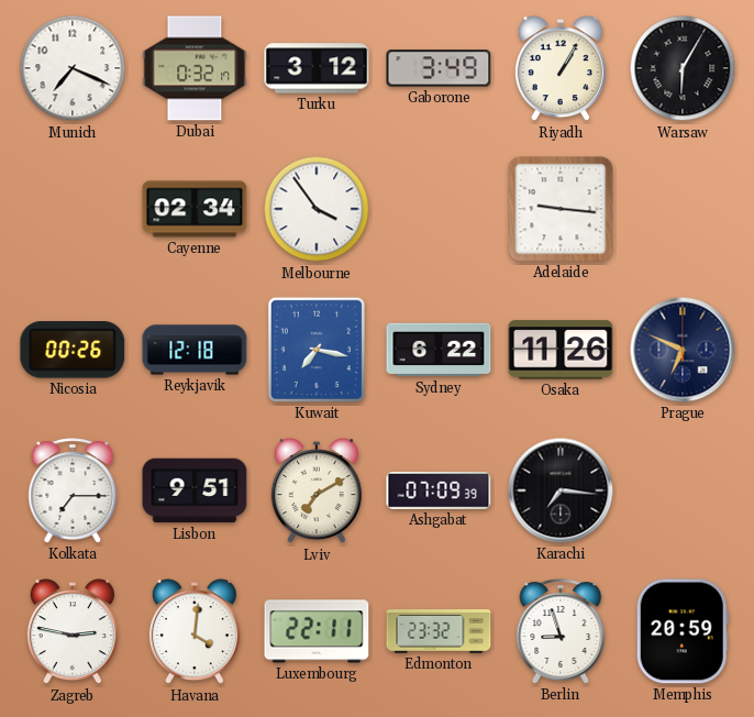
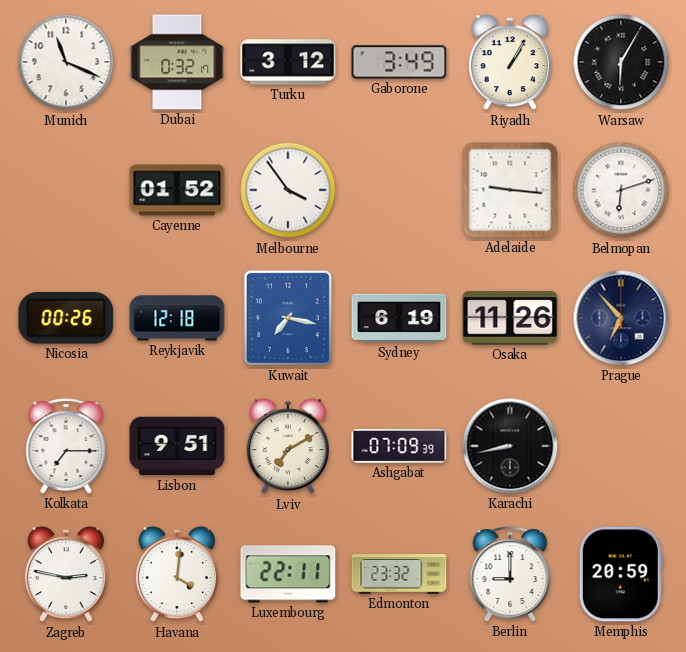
Munich: 7:19 -> 11:19
Cayenne: 02:34 -> 01:52
Belmopan: none -> 6:12
Sydney: 6:22 -> 6:19
Prague: 6:49 -> 6:53
Karachi: 7:16 -> 8:43
Berlin: 8:57 -> 9:00
